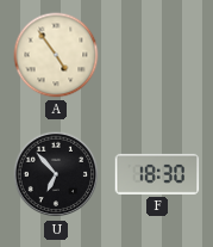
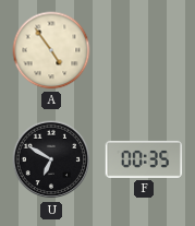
U: 6:53 -> 6:50
F: 18:30 -> 00:35
